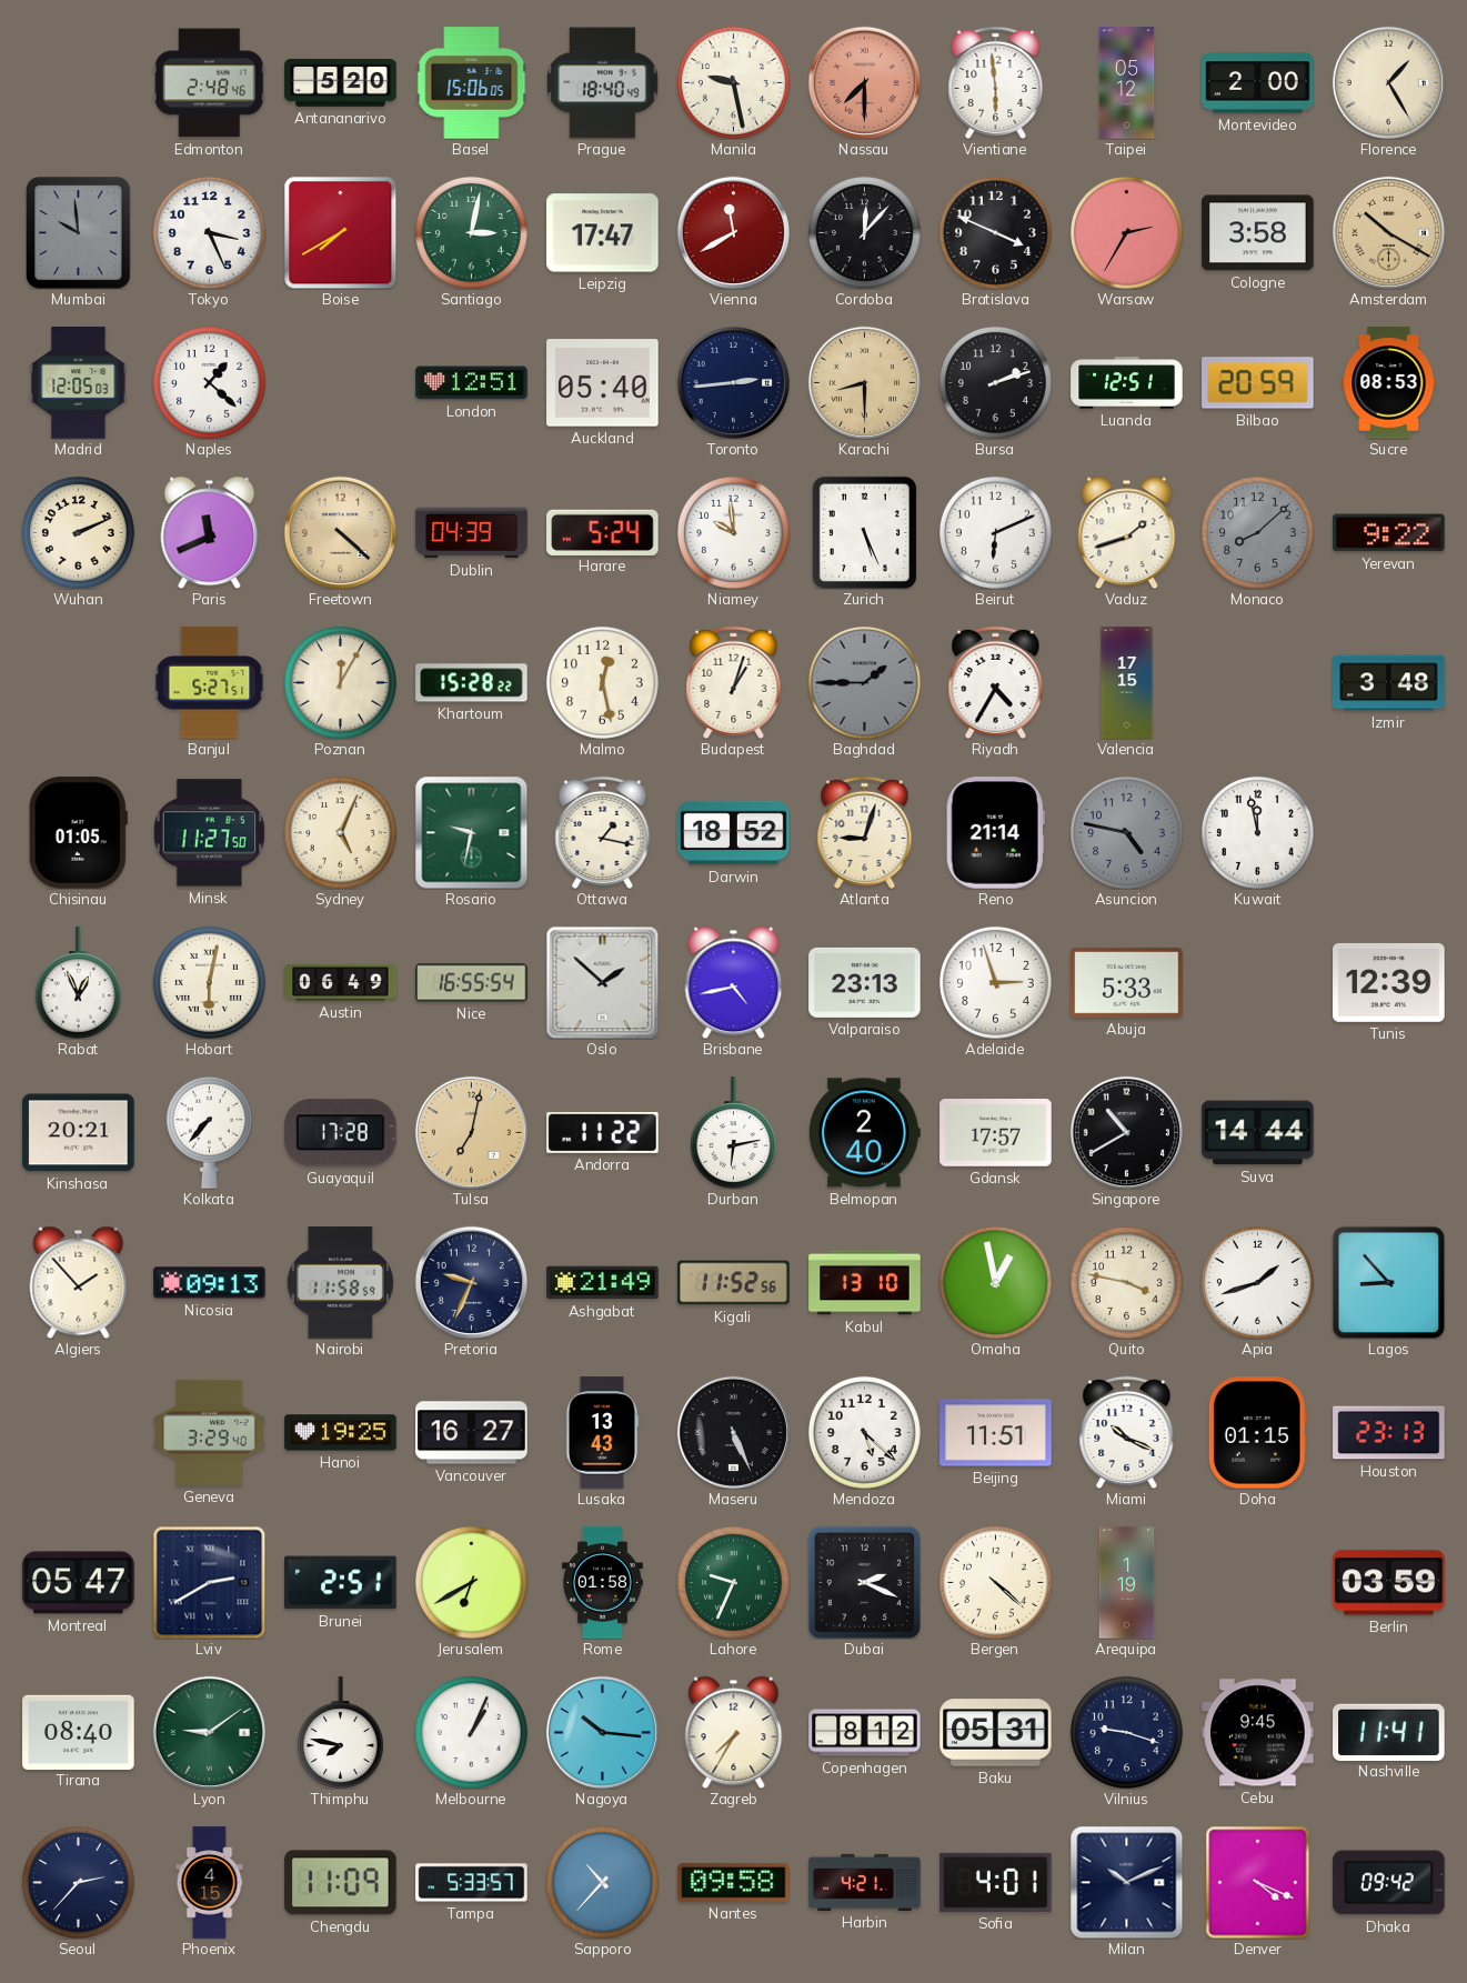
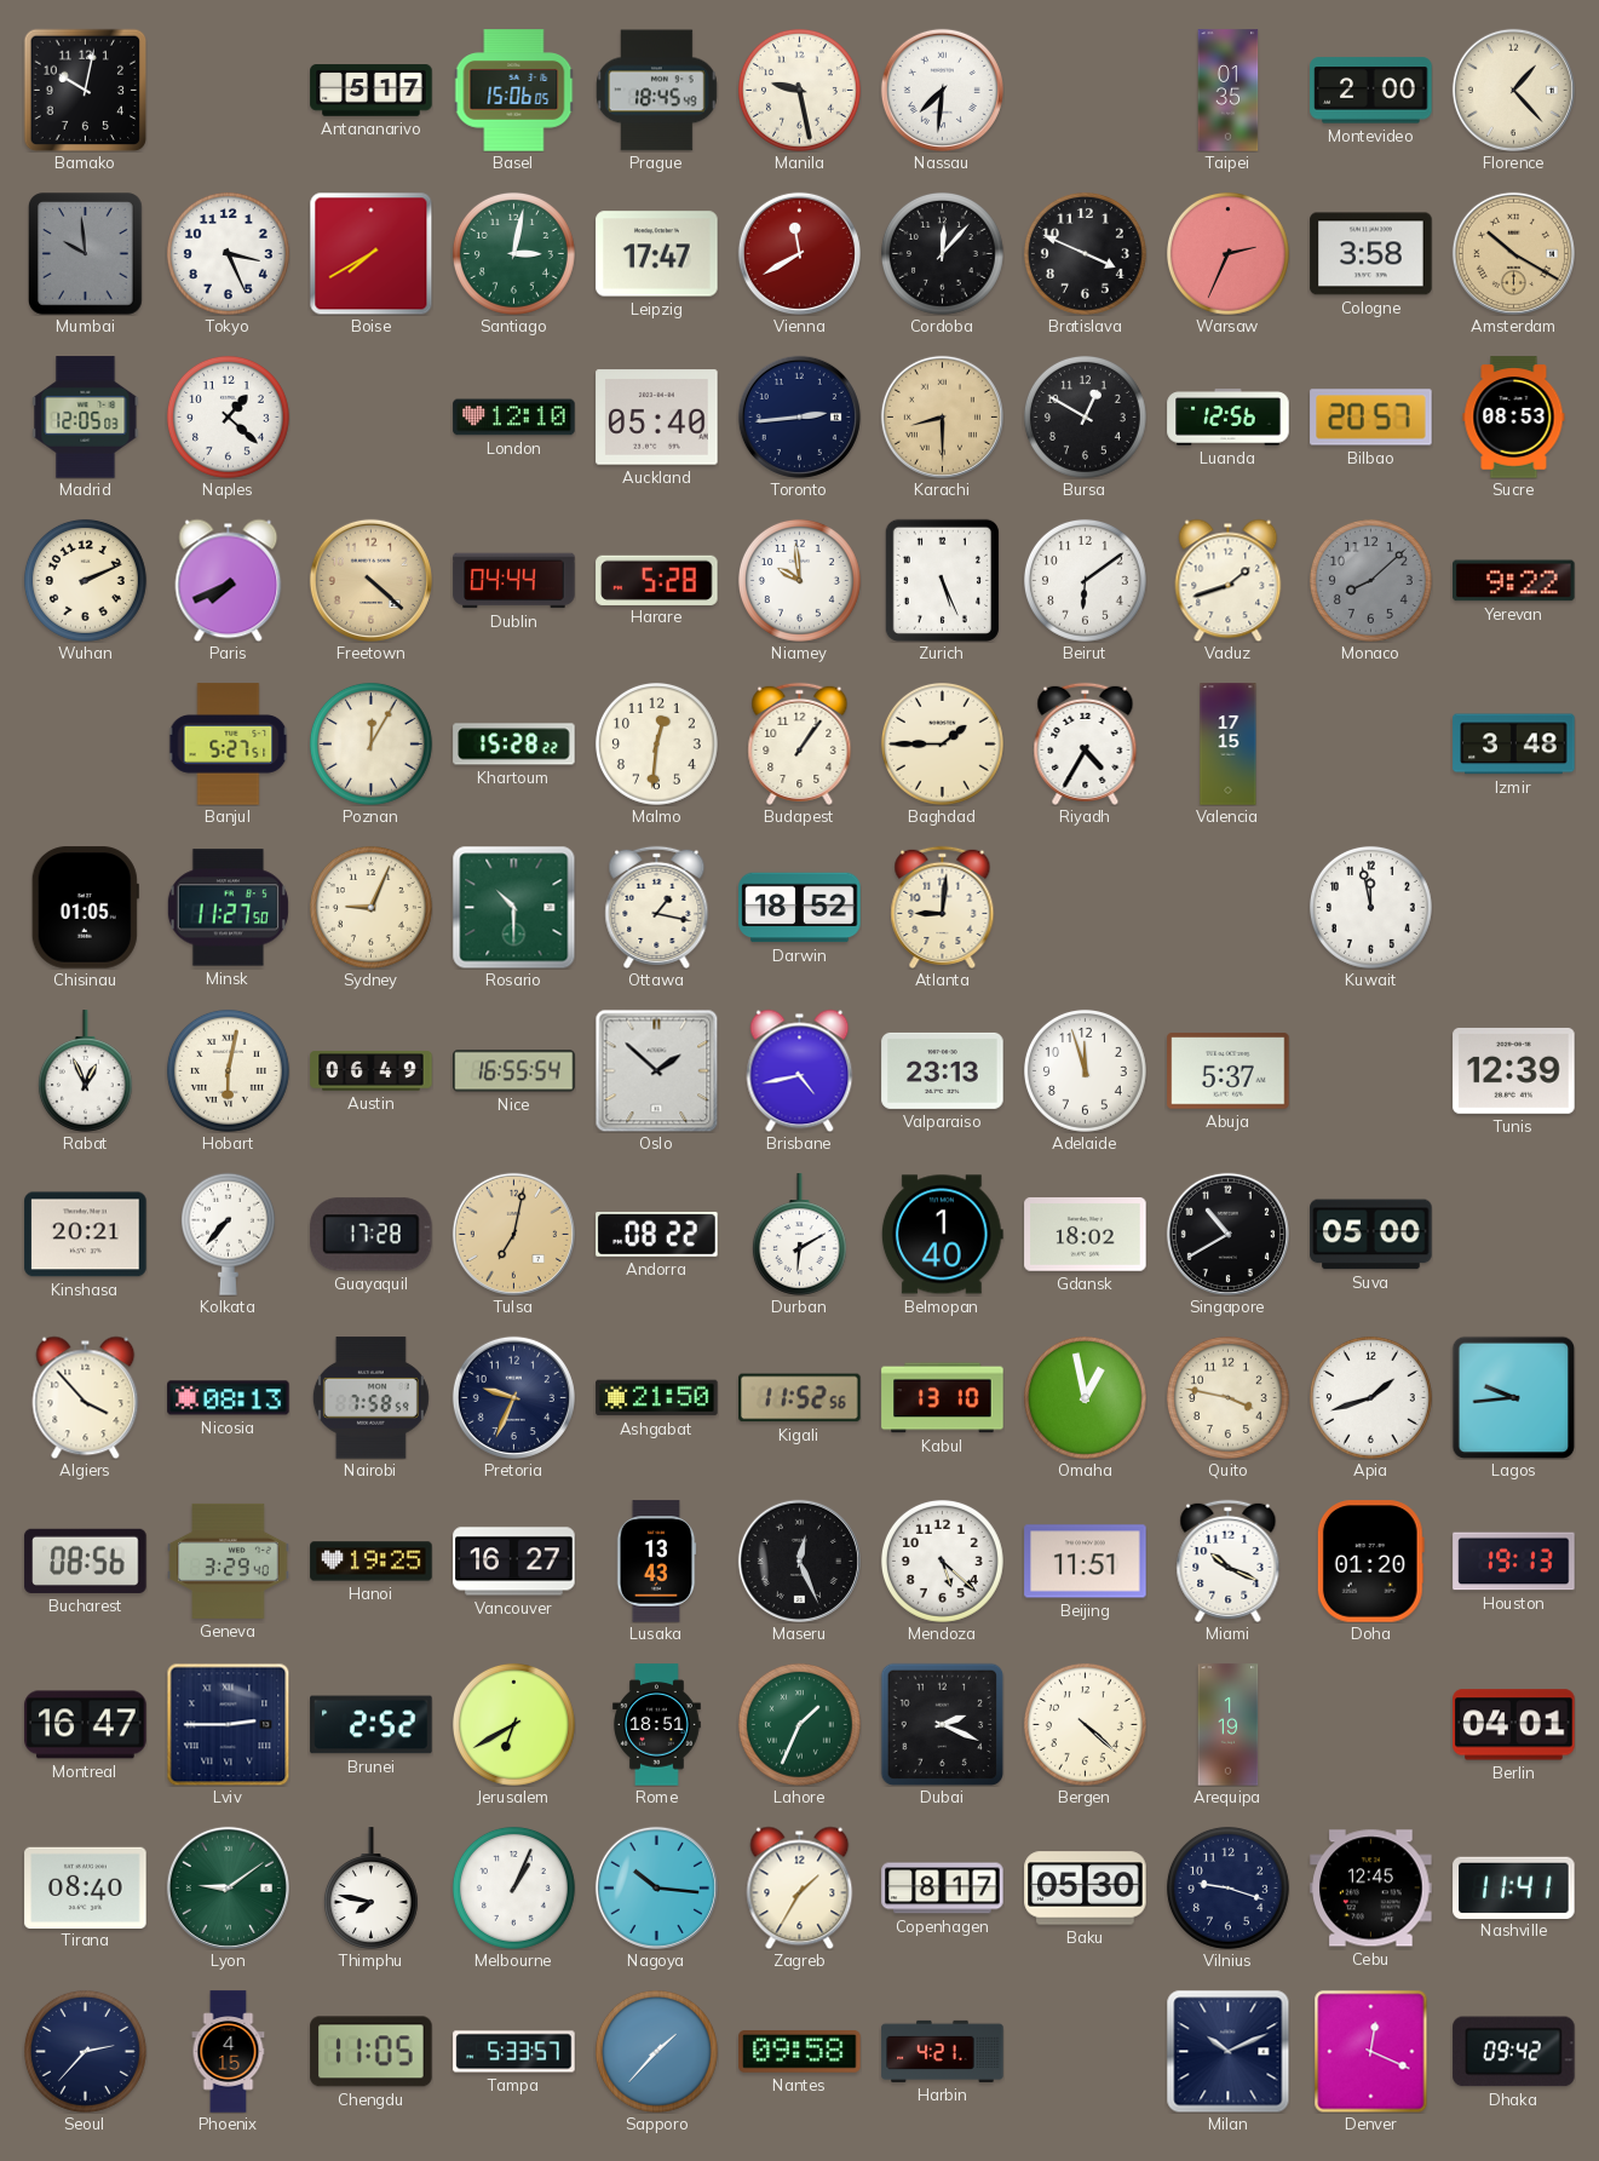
Bamako: none -> 10:02
Edmonton: 2:48 -> none
Antananarivo: 5:20 -> 5:17
Prague: 18:40 -> 18:45
Nassau: 7:30 -> 7:31
Nassau dial: salmon -> white
Vientiane: 5:59 -> none
Taipei: 05:12 -> 01:35
Florence: 1:25 -> 1:23
Warsaw: 2:35 -> 2:34
London: 12:51 -> 12:10
Bursa: 2:12 -> 12:50
Luanda: 12:51 -> 12:56
Bilbao: 20:59 -> 20:57
Paris: 11:41 -> 7:41
Dublin: 04:39 -> 04:44
Harare: 5:24 -> 5:28
Beirut: 6:11 -> 6:09
Malmo: 12:28 -> 12:31
Budapest: 1:03 -> 1:06
Baghdad dial: grey -> cream
Sydney: 5:04 -> 9:04
Rosario: 9:32 -> 10:30
Atlanta: 9:03 -> 9:01
Reno: 21:14 -> none
Asuncion: 4:47 -> none
Adelaide: 2:57 -> 11:57
Abuja: 5:33 -> 5:37
Andorra: 11:22 -> 08:22
Durban: 6:13 -> 6:10
Belmopan: 2:40 -> 1:40
Gdansk: 17:57 -> 18:02
Suva: 14:44 -> 05:00
Algiers: 1:53 -> 3:53
Nicosia: 09:13 -> 08:13
Nairobi: 11:58 -> 7:58
Ashgabat: 21:49 -> 21:50
Lagos: 8:53 -> 9:44
Bucharest: none -> 08:56
Maseru: 5:26 -> 12:26
Doha: 01:15 -> 01:20
Houston: 23:13 -> 19:13
Montreal: 05:47 -> 16:47
Lviv: 2:40 -> 2:45
Brunei: 2:51 -> 2:52
Rome: 01:58 -> 18:51
Lahore: 9:34 -> 1:34
Berlin: 03:59 -> 04:01
Zagreb: 7:35 -> 1:35
Copenhagen: 8:12 -> 8:17
Baku: 05:31 -> 05:30
Cebu: 9:45 -> 12:45
Chengdu: 11:09 -> 11:05
Sapporo: 10:37 -> 1:37
Sofia: 4:01 -> none
Denver: 4:19 -> 12:19
